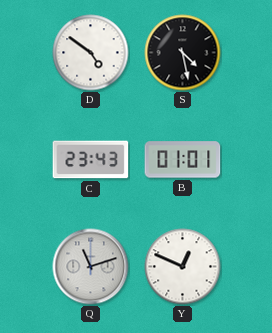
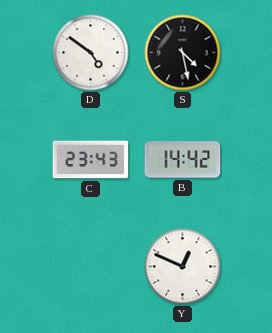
B: 01:01 -> 14:42
Q: 11:12 -> none
